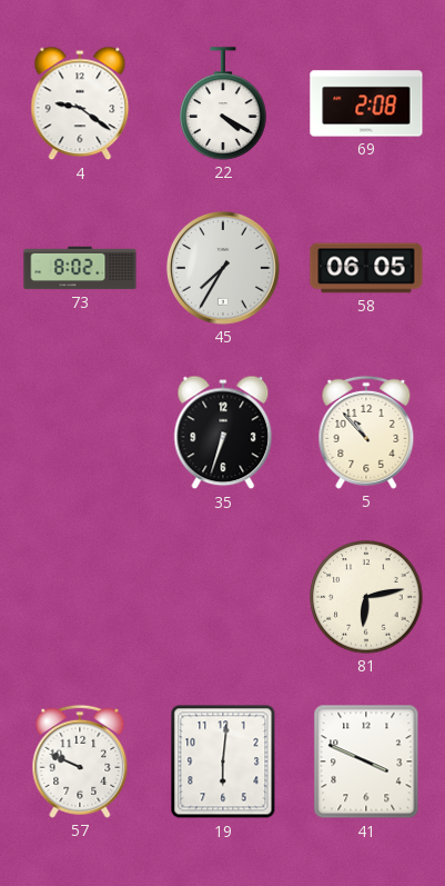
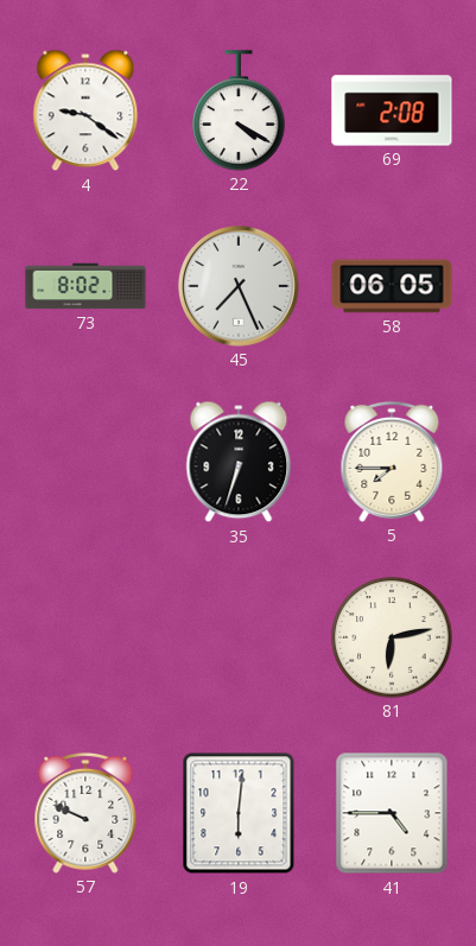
45: 7:35 -> 7:26
5: 10:53 -> 7:45
41: 3:49 -> 4:45
